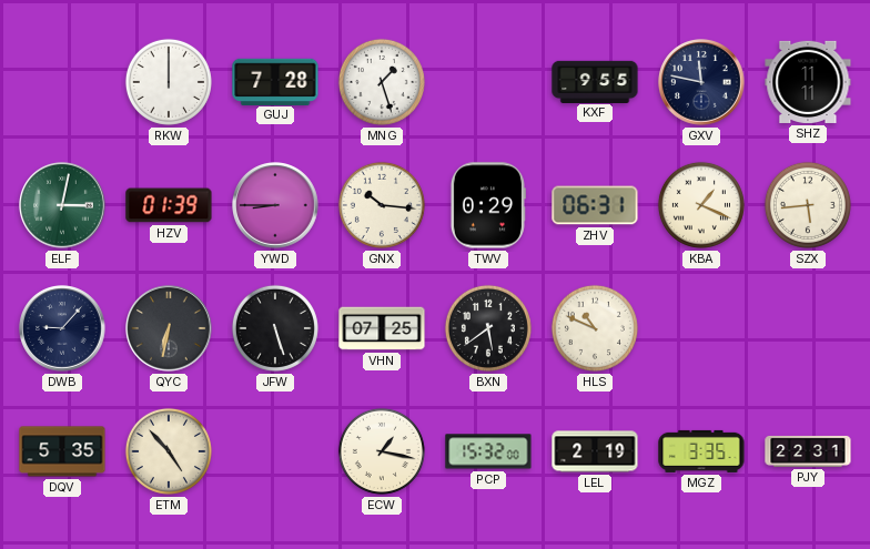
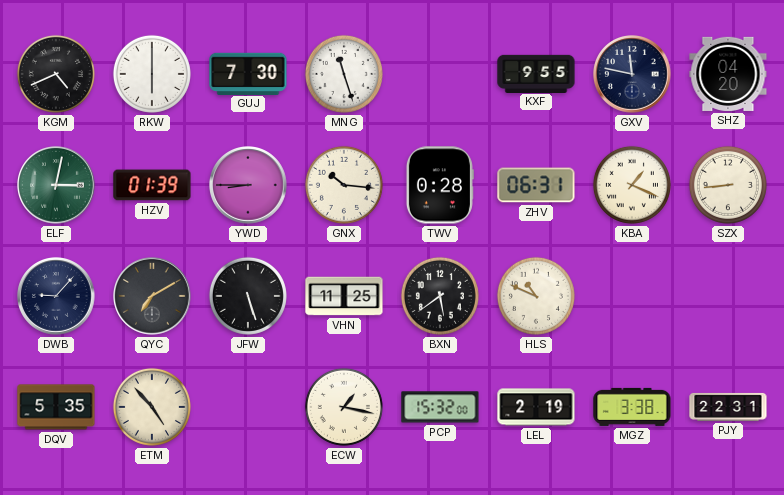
KGM: none -> 4:41
RKW: 12:00 -> 6:00
GUJ: 7:28 -> 7:30
MNG: 1:27 -> 11:27
SHZ: 11:11 -> 04:20
TWV: 0:29 -> 0:28
SZX: 5:44 -> 8:44
QYC: 6:32 -> 7:10
VHN: 07:25 -> 11:25
MGZ: 3:35 -> 3:38
